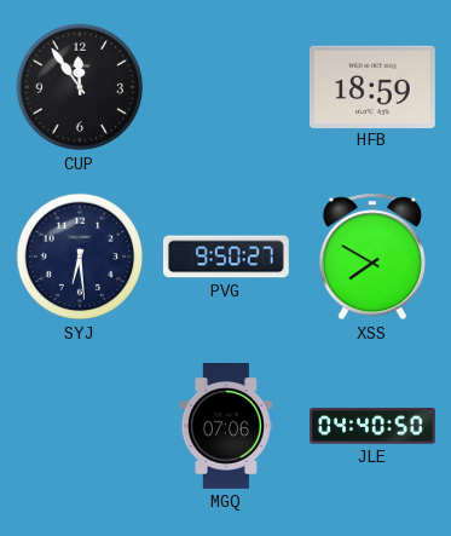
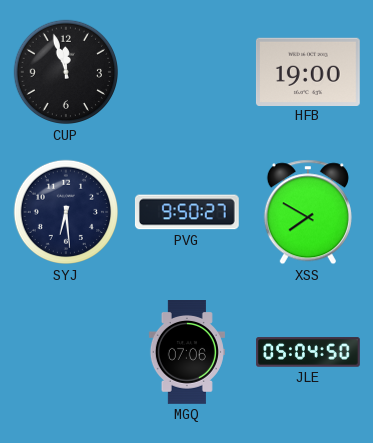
CUP: 11:54 -> 11:57
HFB: 18:59 -> 19:00
JLE: 04:40 -> 05:04
